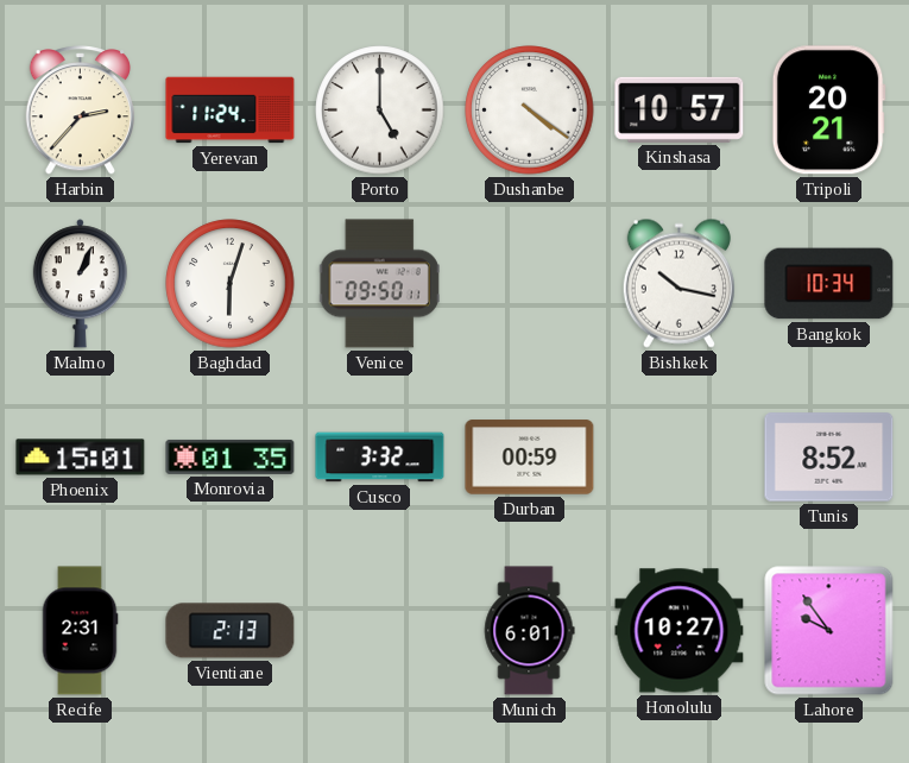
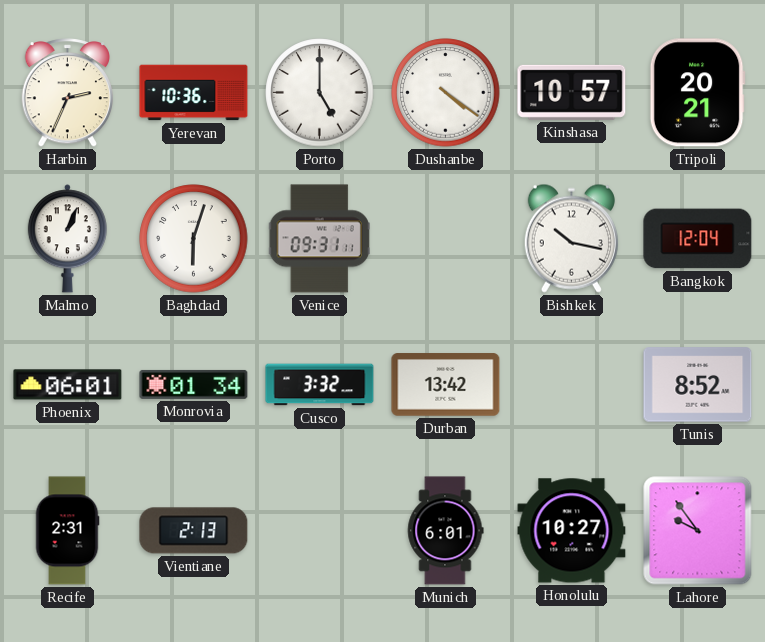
Harbin: 2:37 -> 2:34
Yerevan: 11:24 -> 10:36
Venice: 09:50 -> 09:31
Bangkok: 10:34 -> 12:04
Phoenix: 15:01 -> 06:01
Monrovia: 01:35 -> 01:34
Durban: 00:59 -> 13:42
